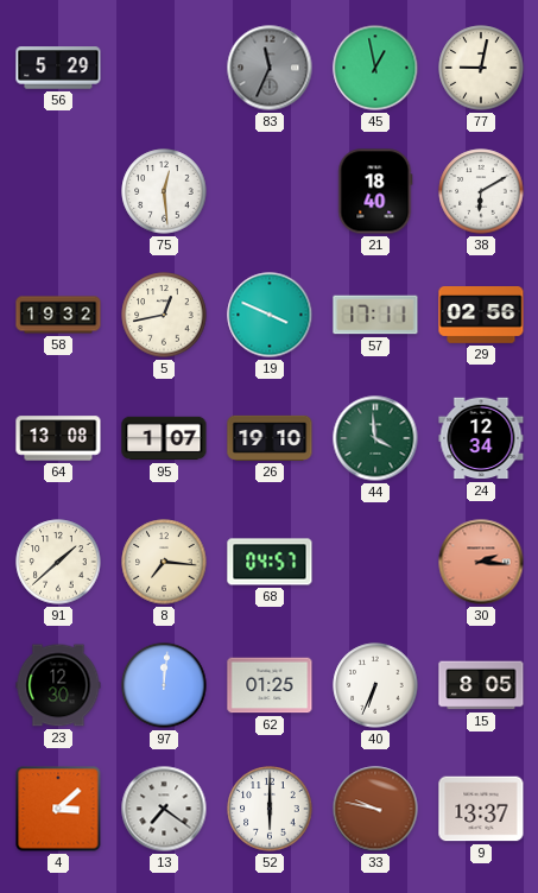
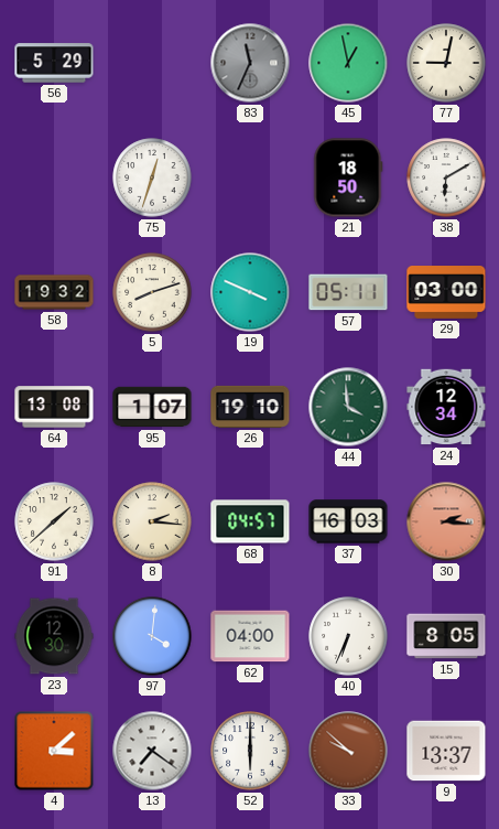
75: 12:29 -> 12:33
21: 18:40 -> 18:50
5: 12:43 -> 8:12
57: 17:11 -> 05:11
29: 02:56 -> 03:00
8: 7:16 -> 2:16
37: none -> 16:03
97: 12:01 -> 4:01
62: 01:25 -> 04:00
33: 9:47 -> 9:52
